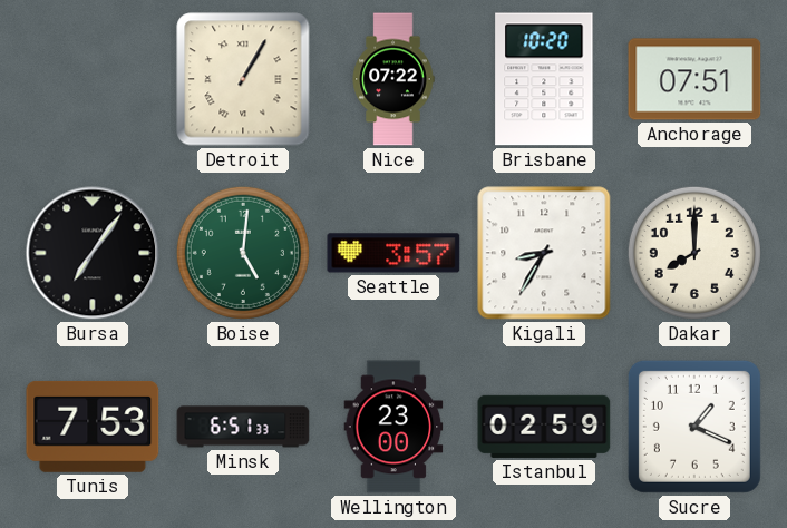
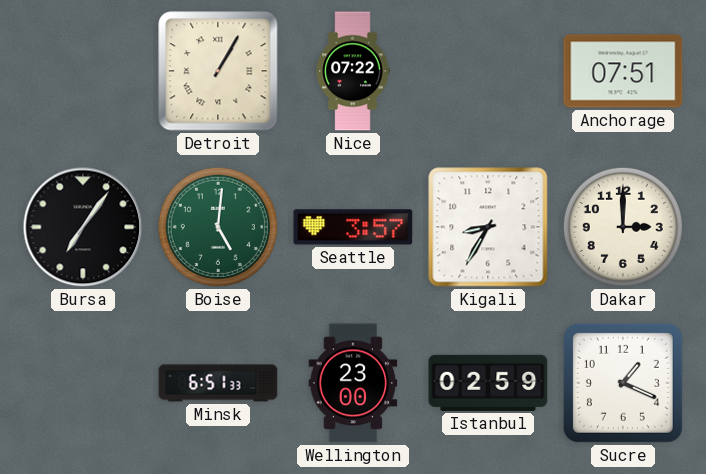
Brisbane: 10:20 -> none
Dakar: 8:00 -> 3:00
Tunis: 7:53 -> none
